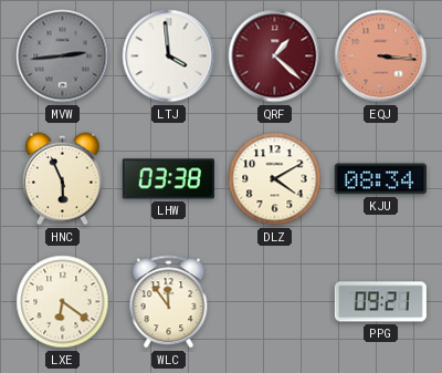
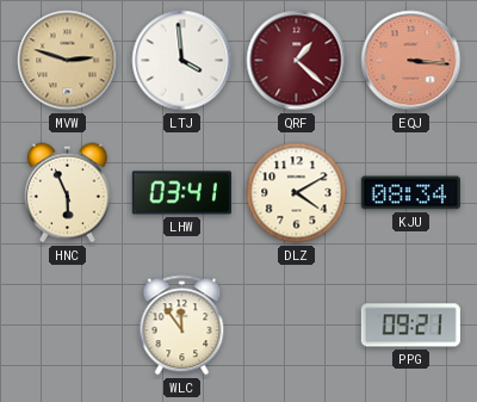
MVW: 2:44 -> 2:48
MVW dial: grey -> champagne
LHW: 03:38 -> 03:41
LXE: 6:21 -> none
